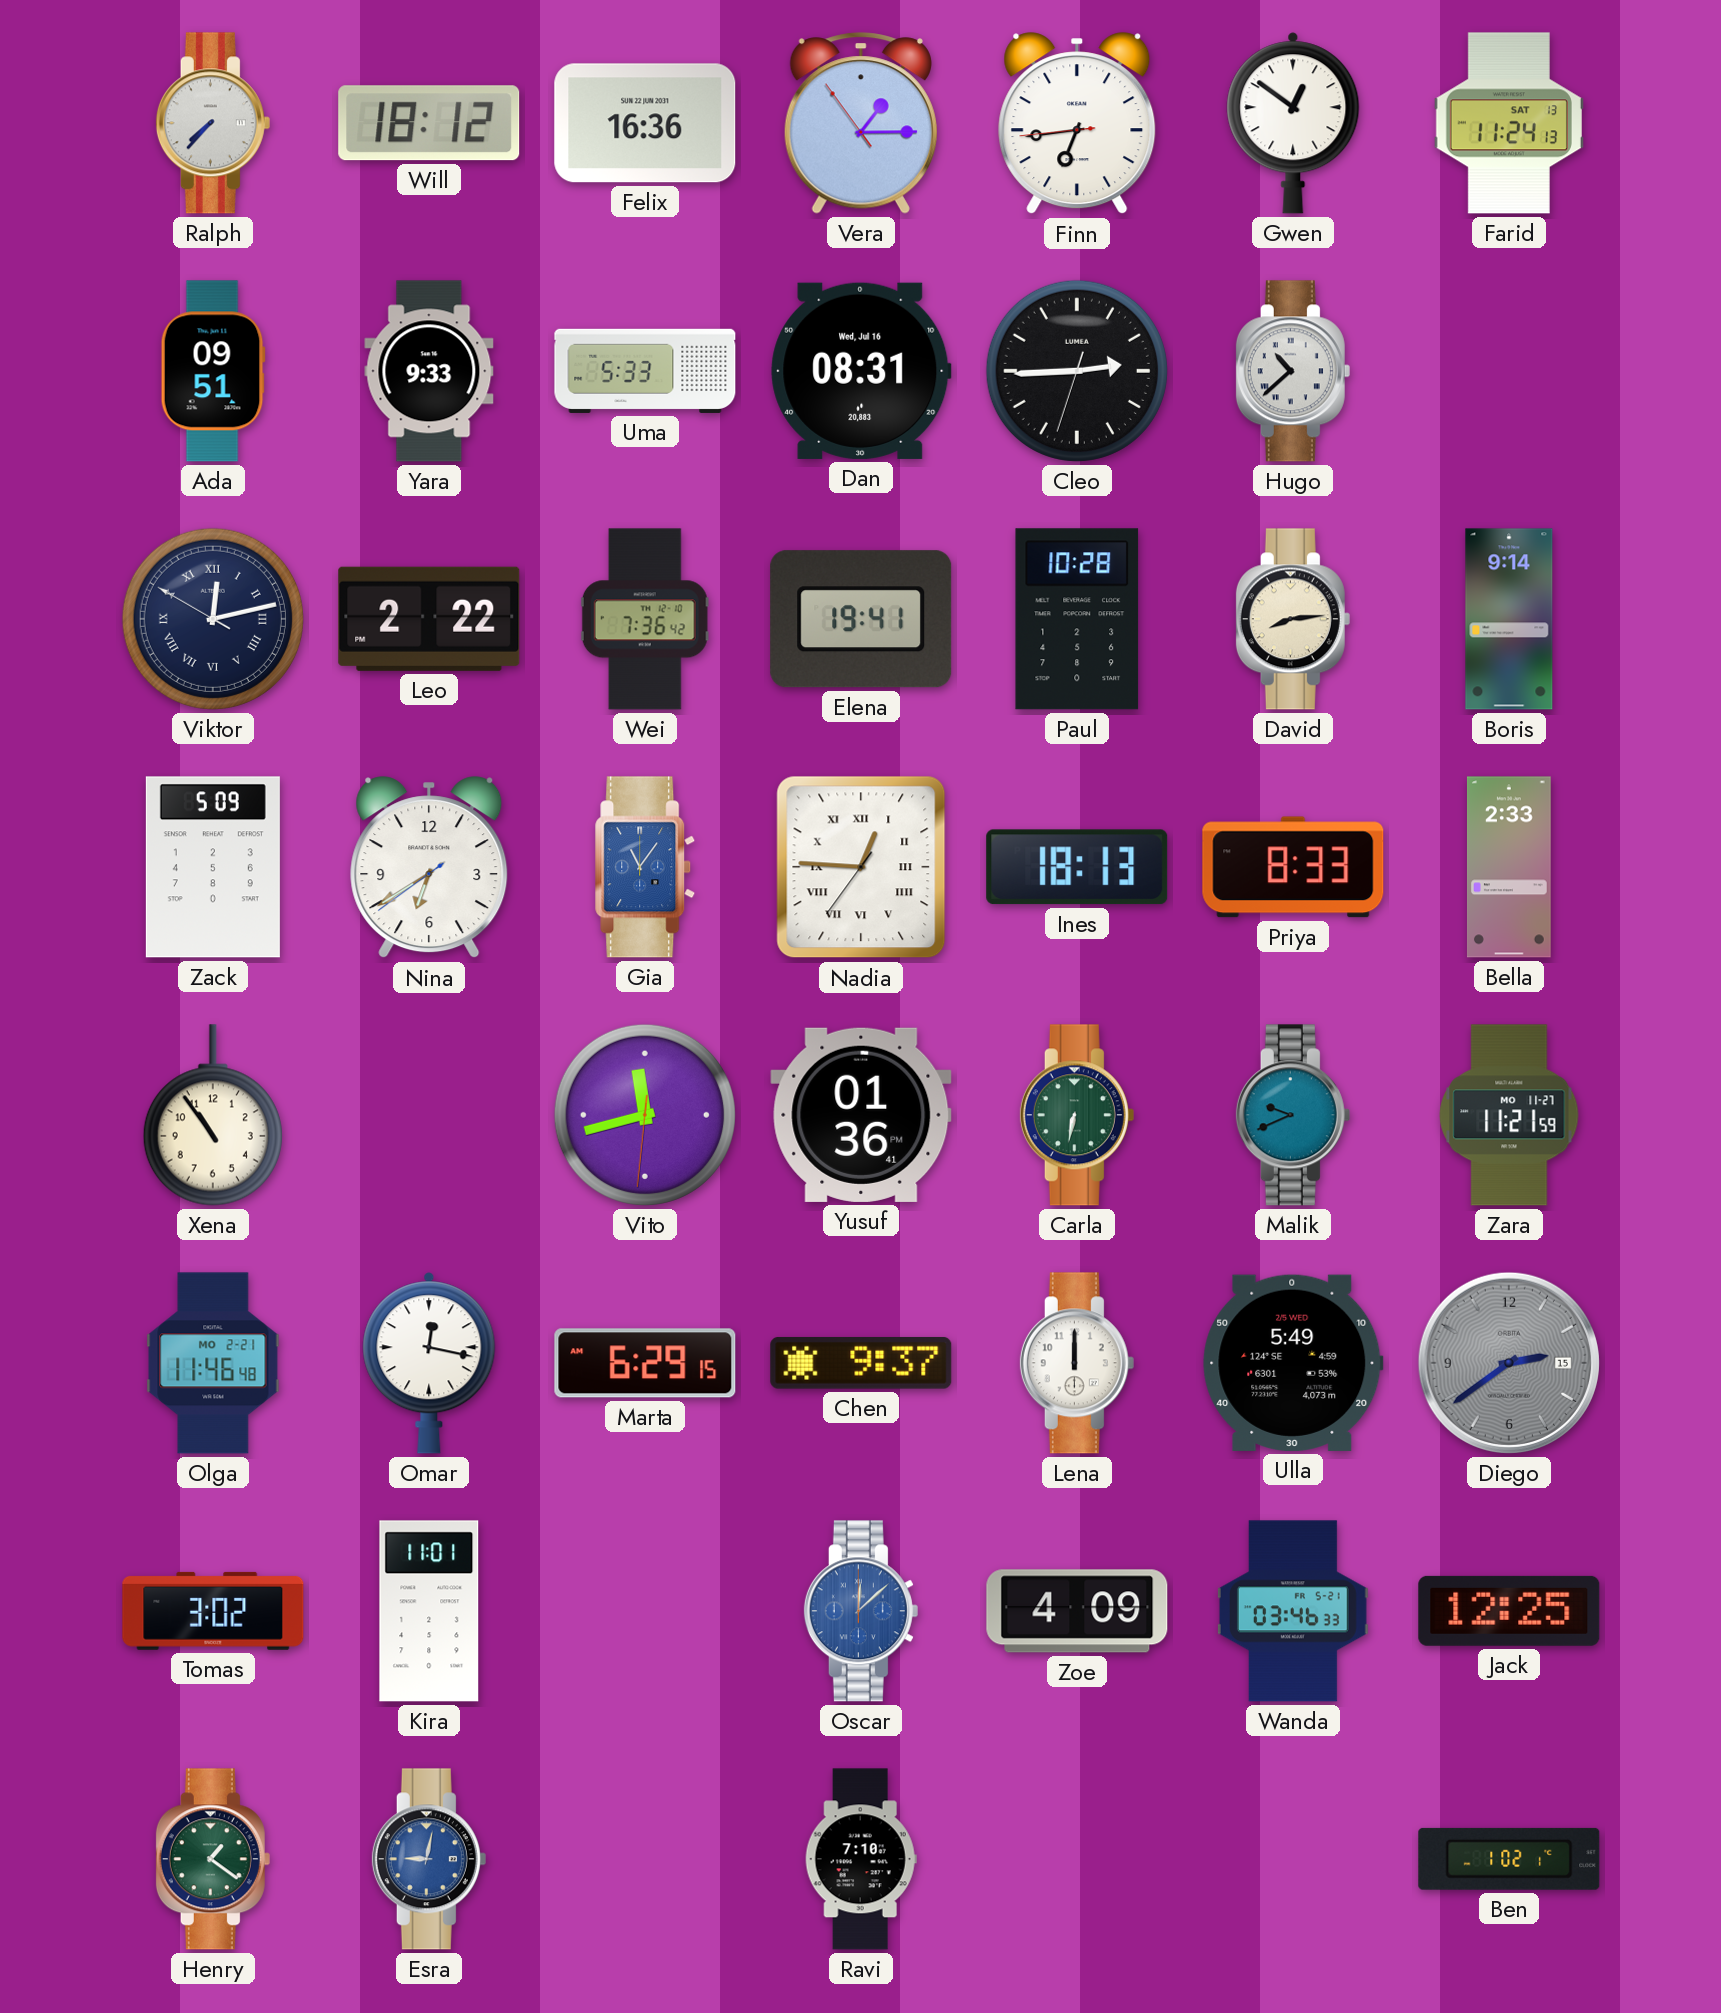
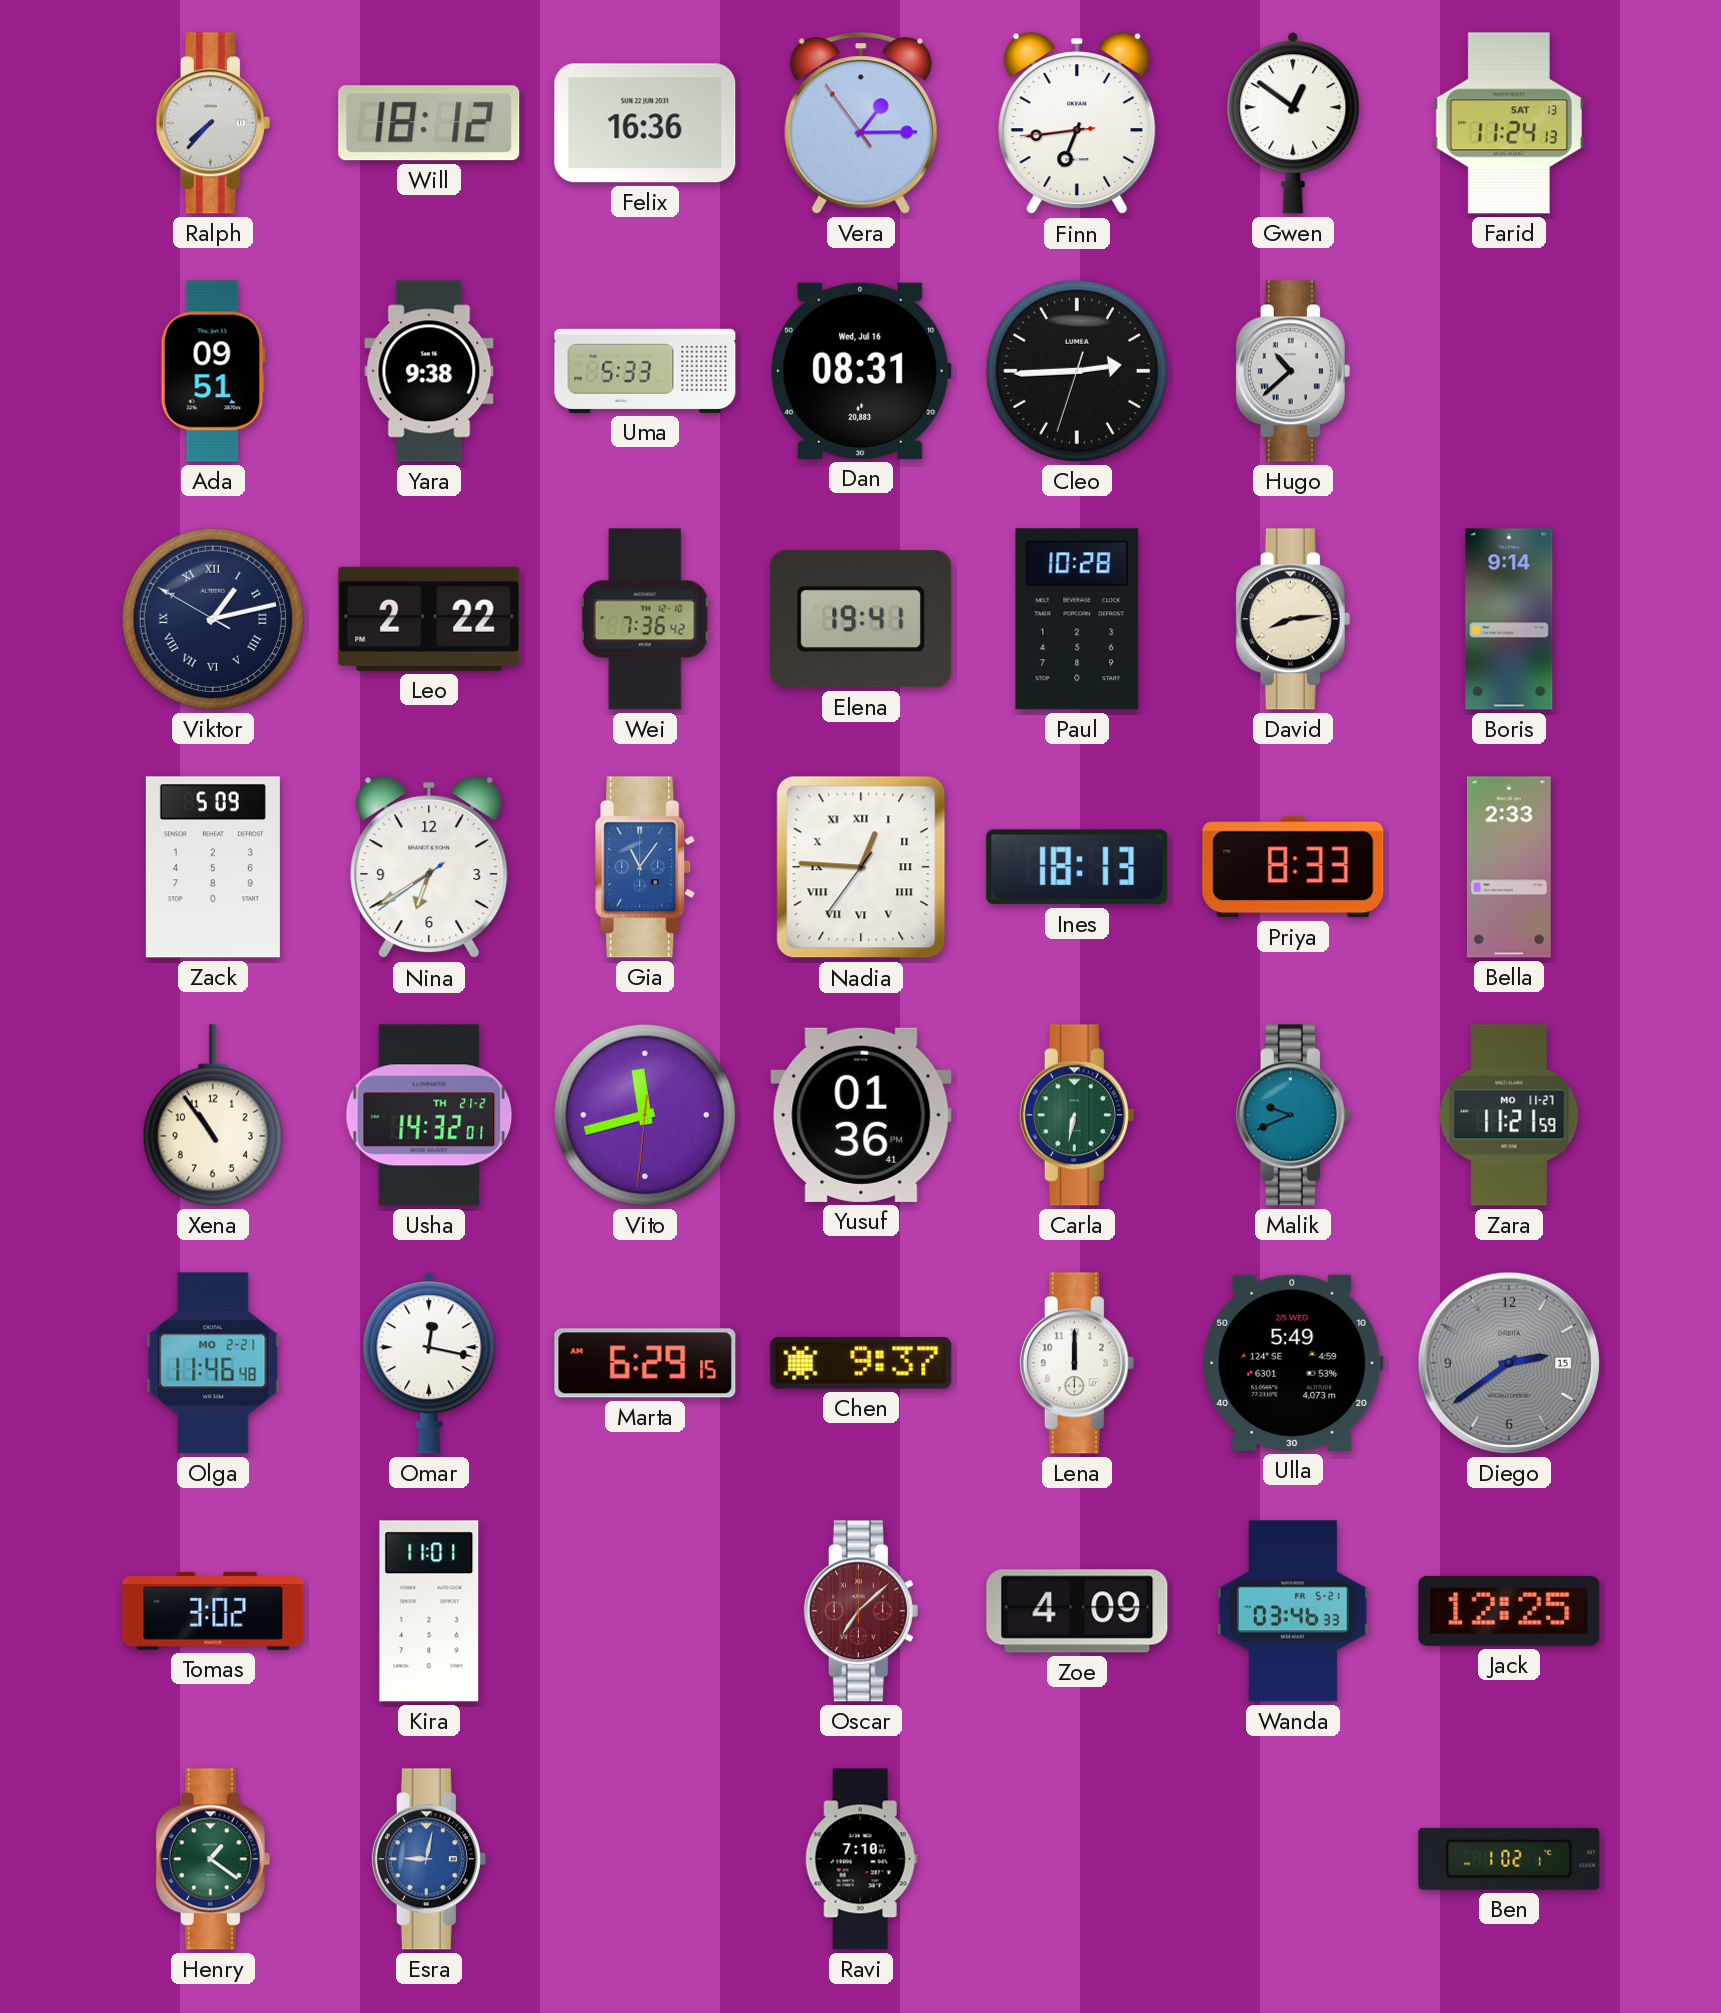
Yara: 9:33 -> 9:38
Viktor: 12:12 -> 1:12
Usha: none -> 14:32
Oscar: 12:08 -> 7:08
Oscar dial: blue -> burgundy
